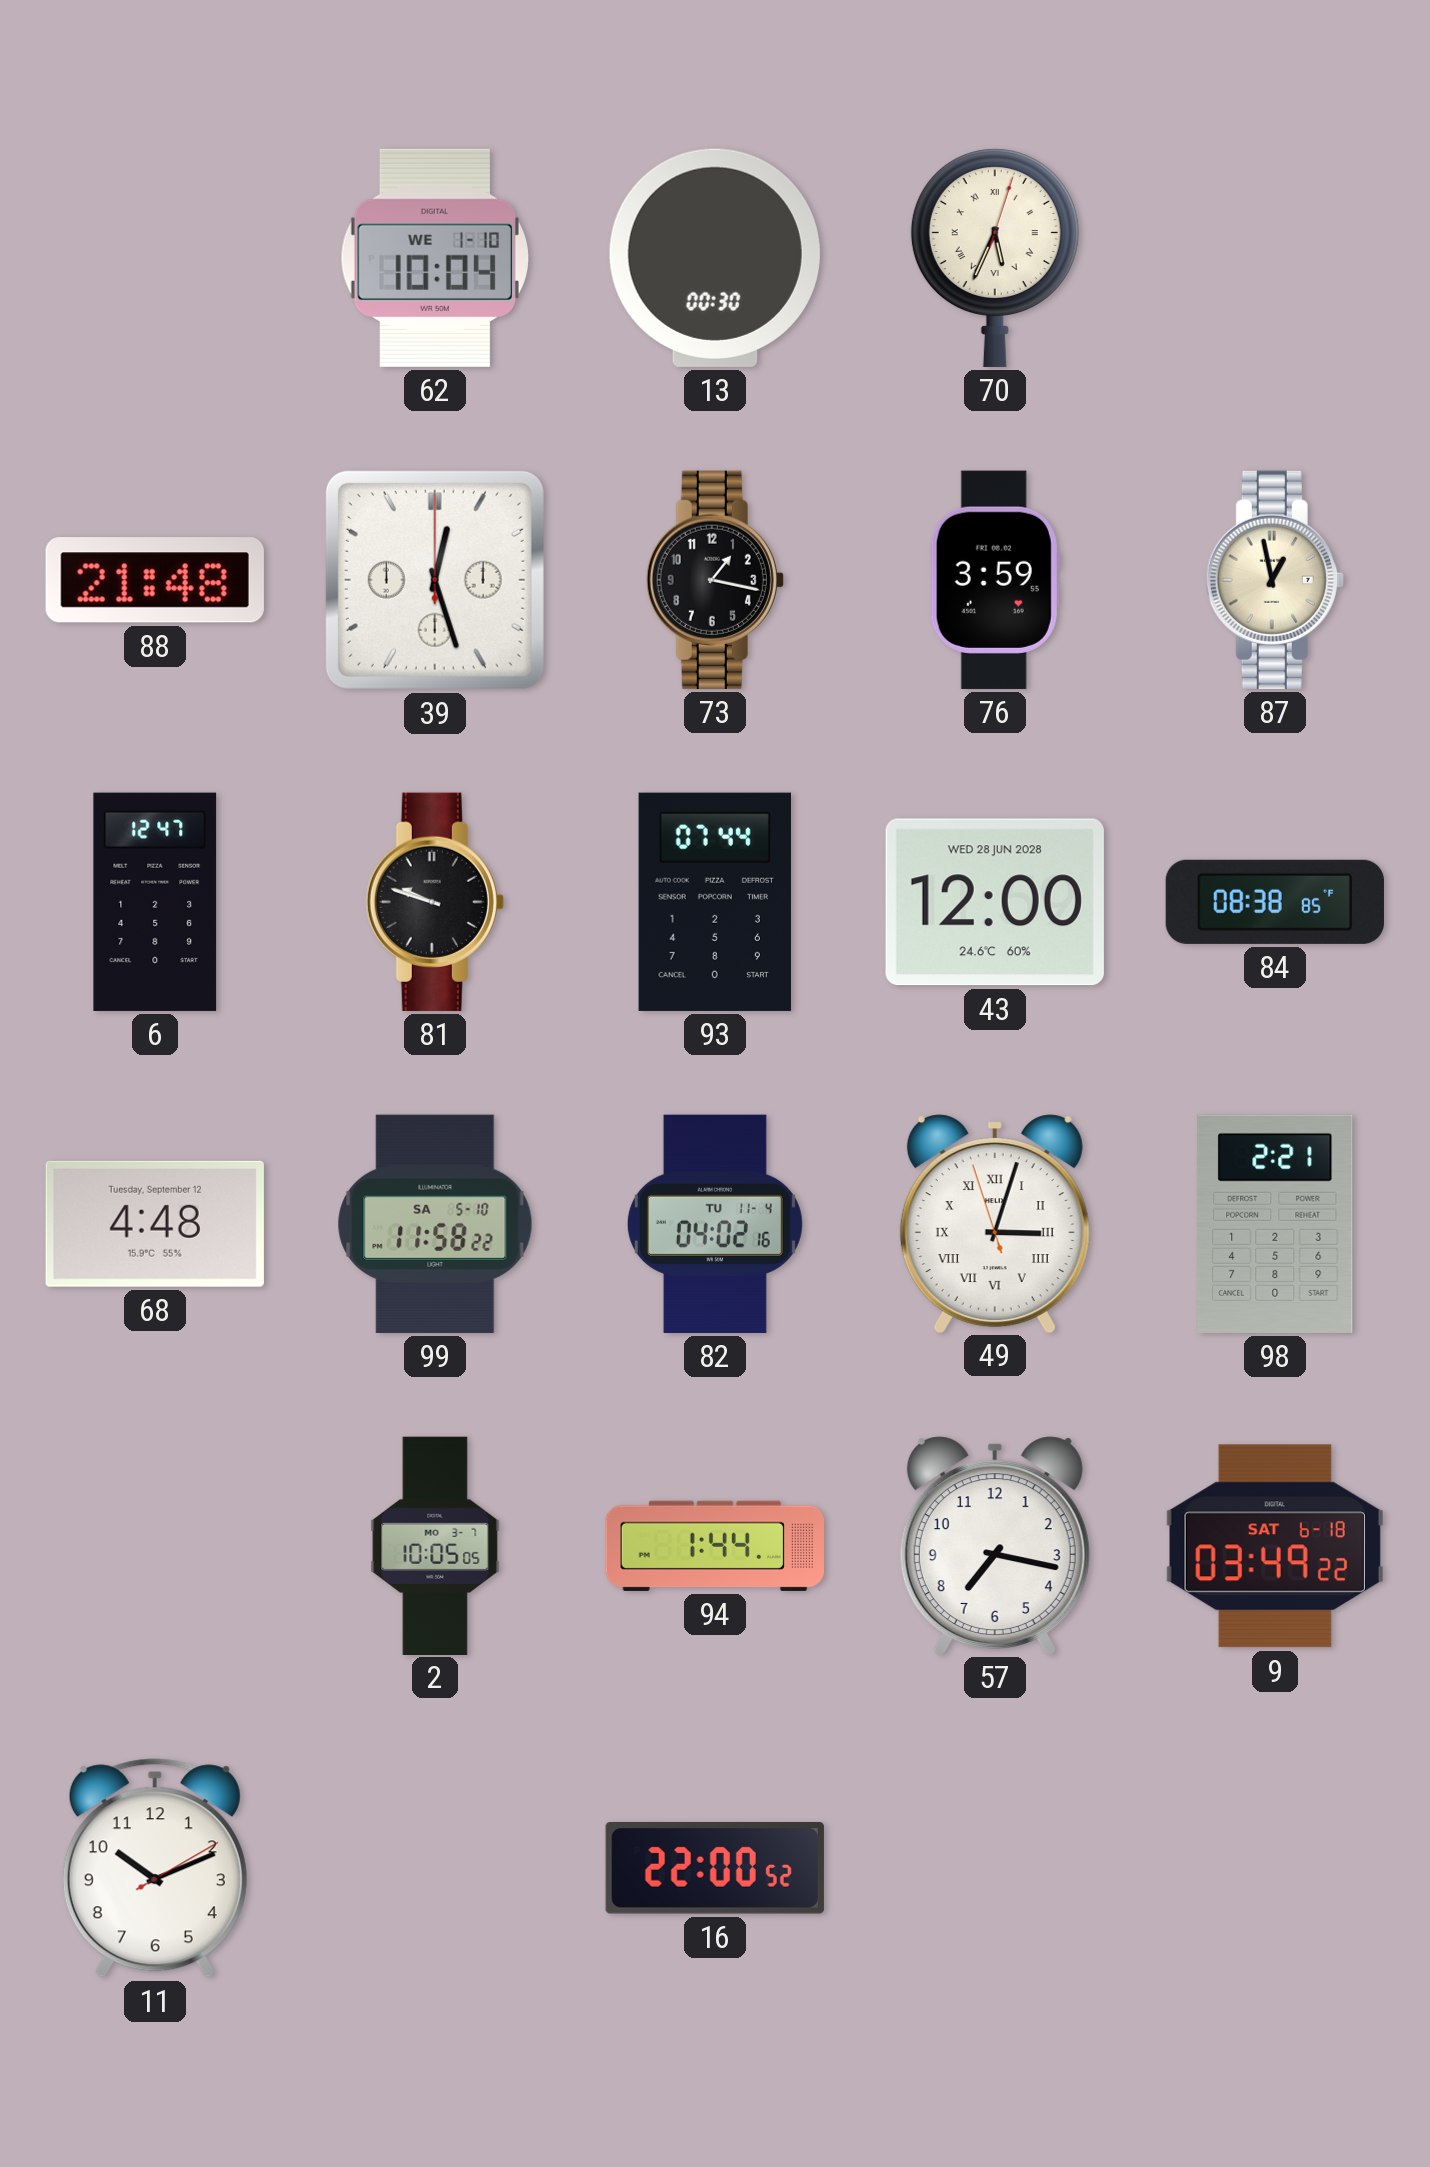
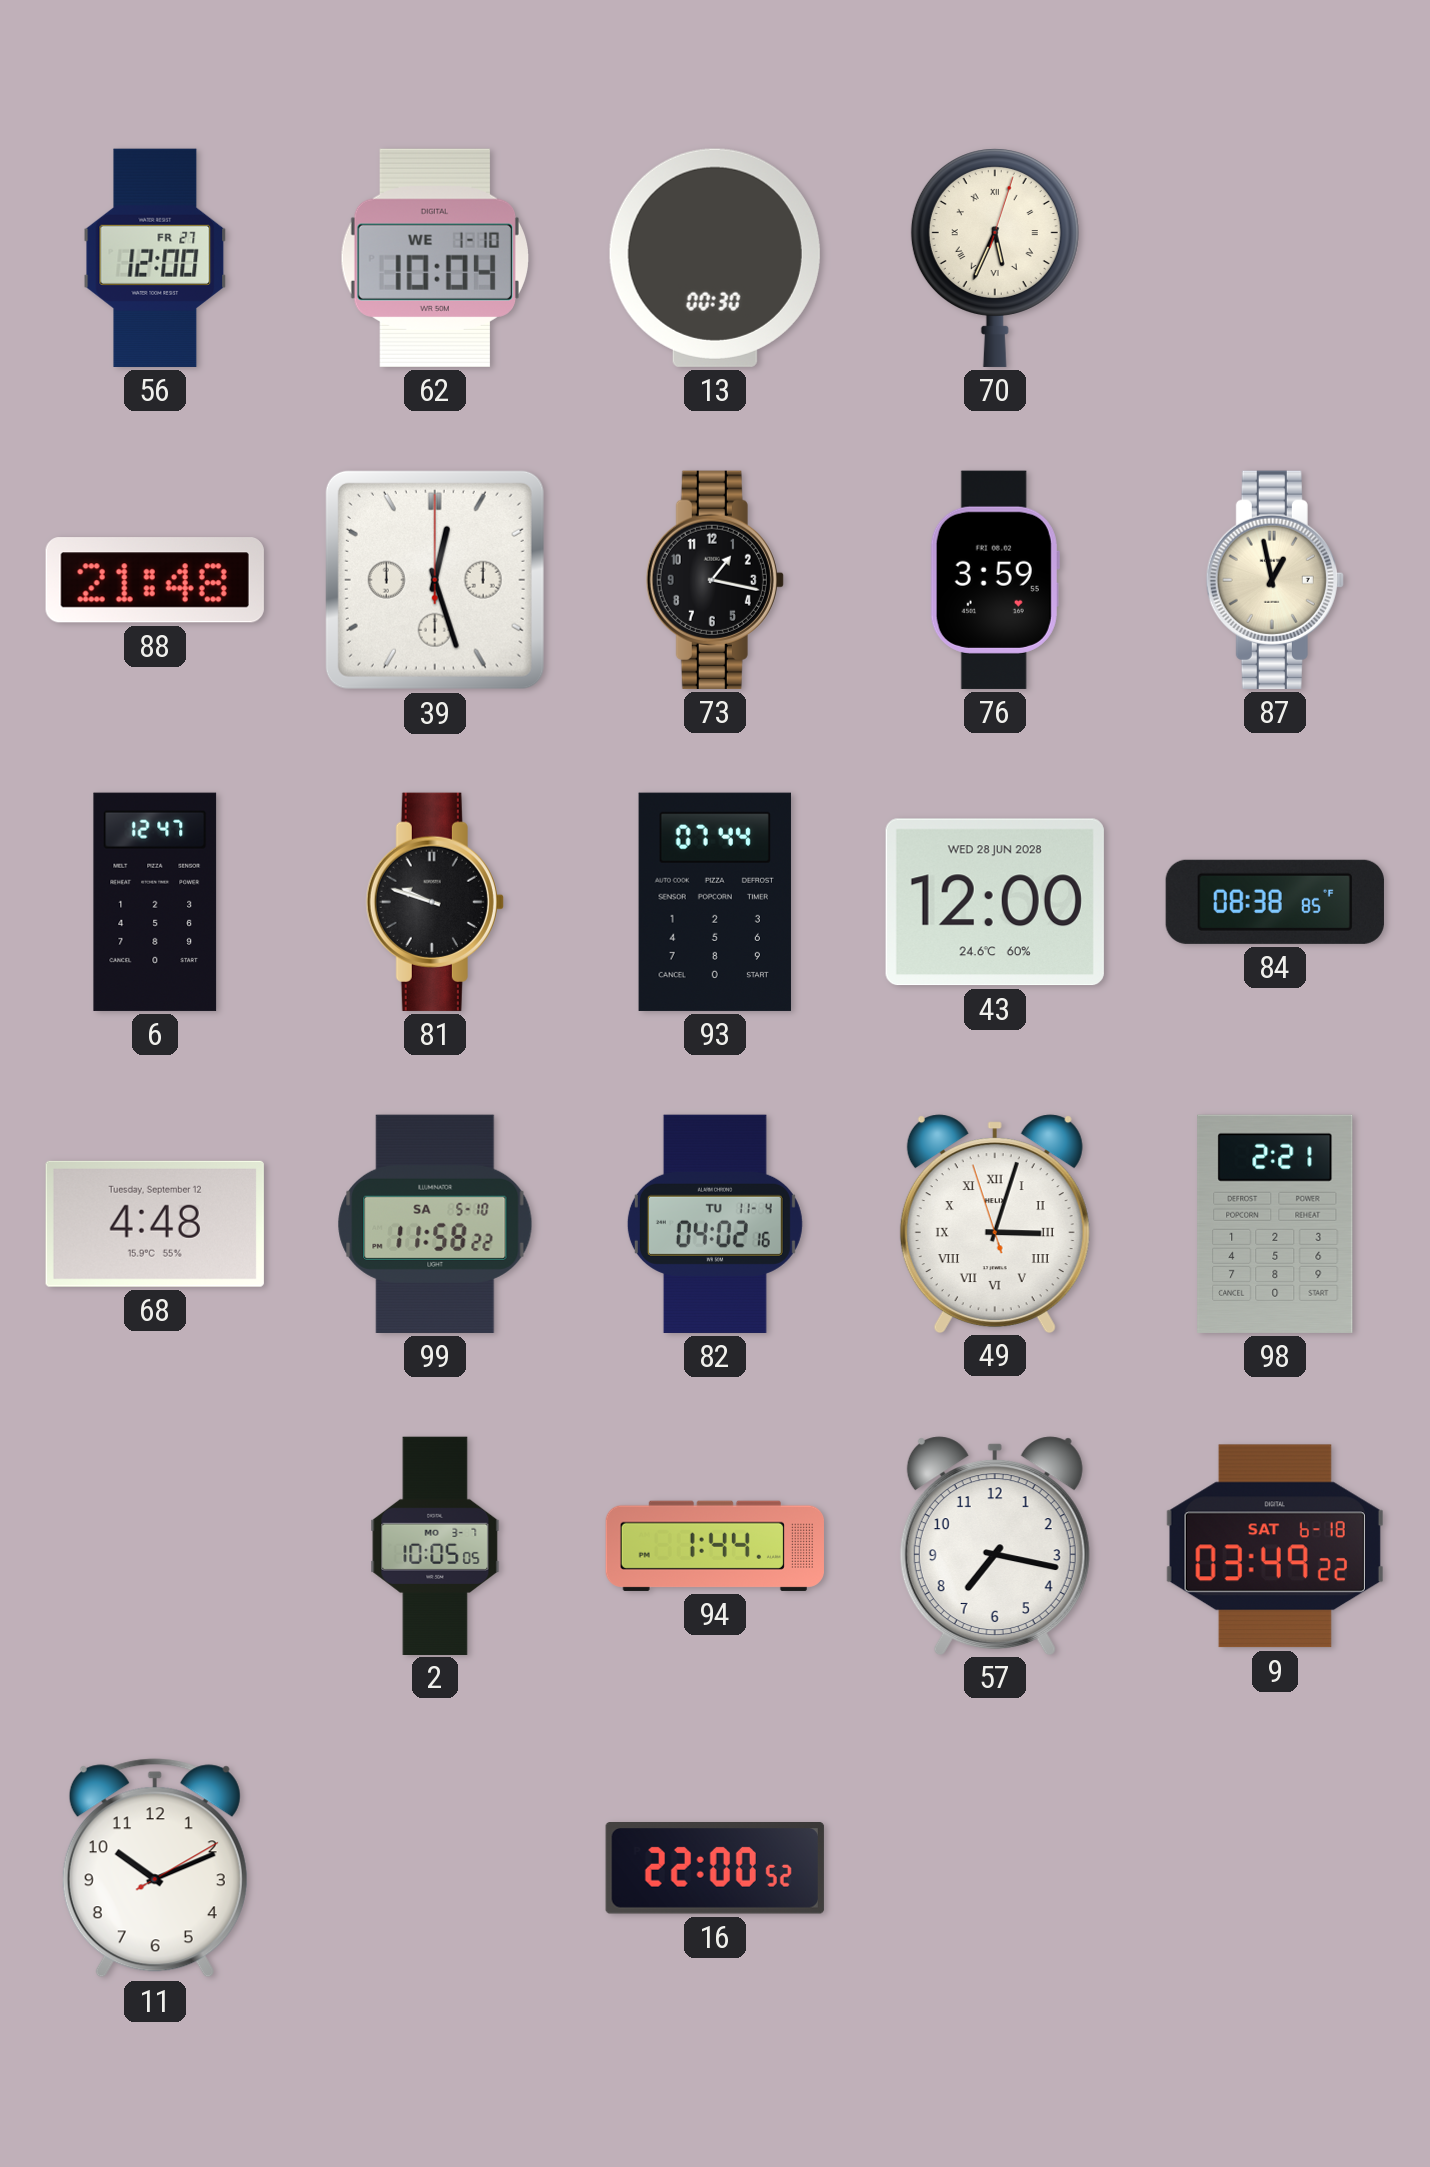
56: none -> 12:00
